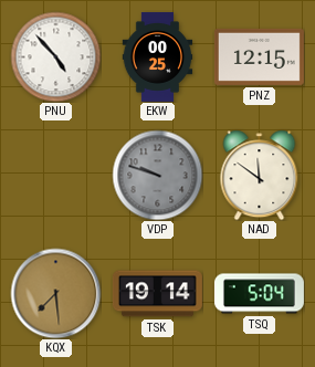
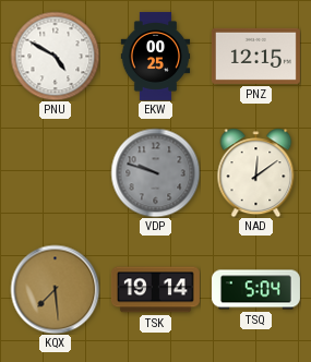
PNU: 4:53 -> 4:50
NAD: 11:51 -> 12:09
